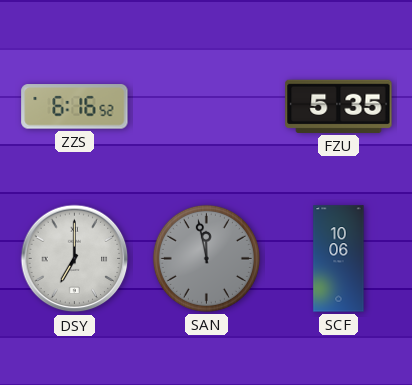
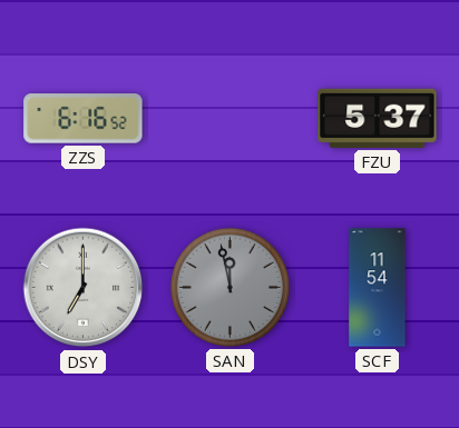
FZU: 5:35 -> 5:37
SCF: 10:06 -> 11:54
